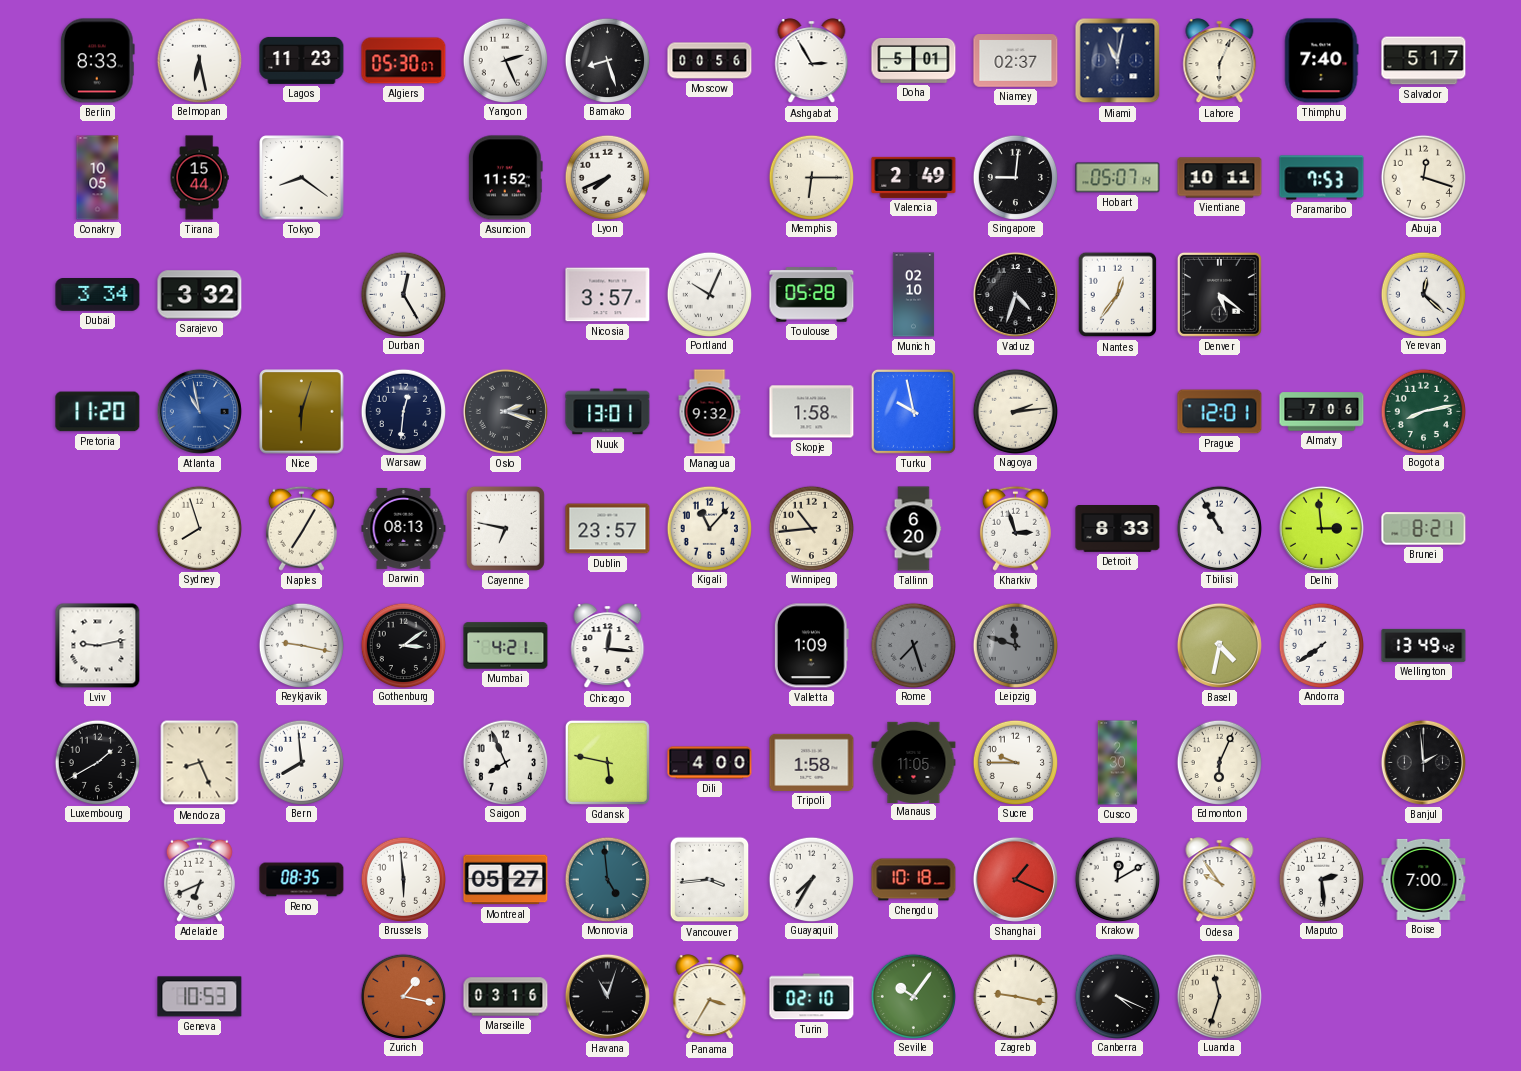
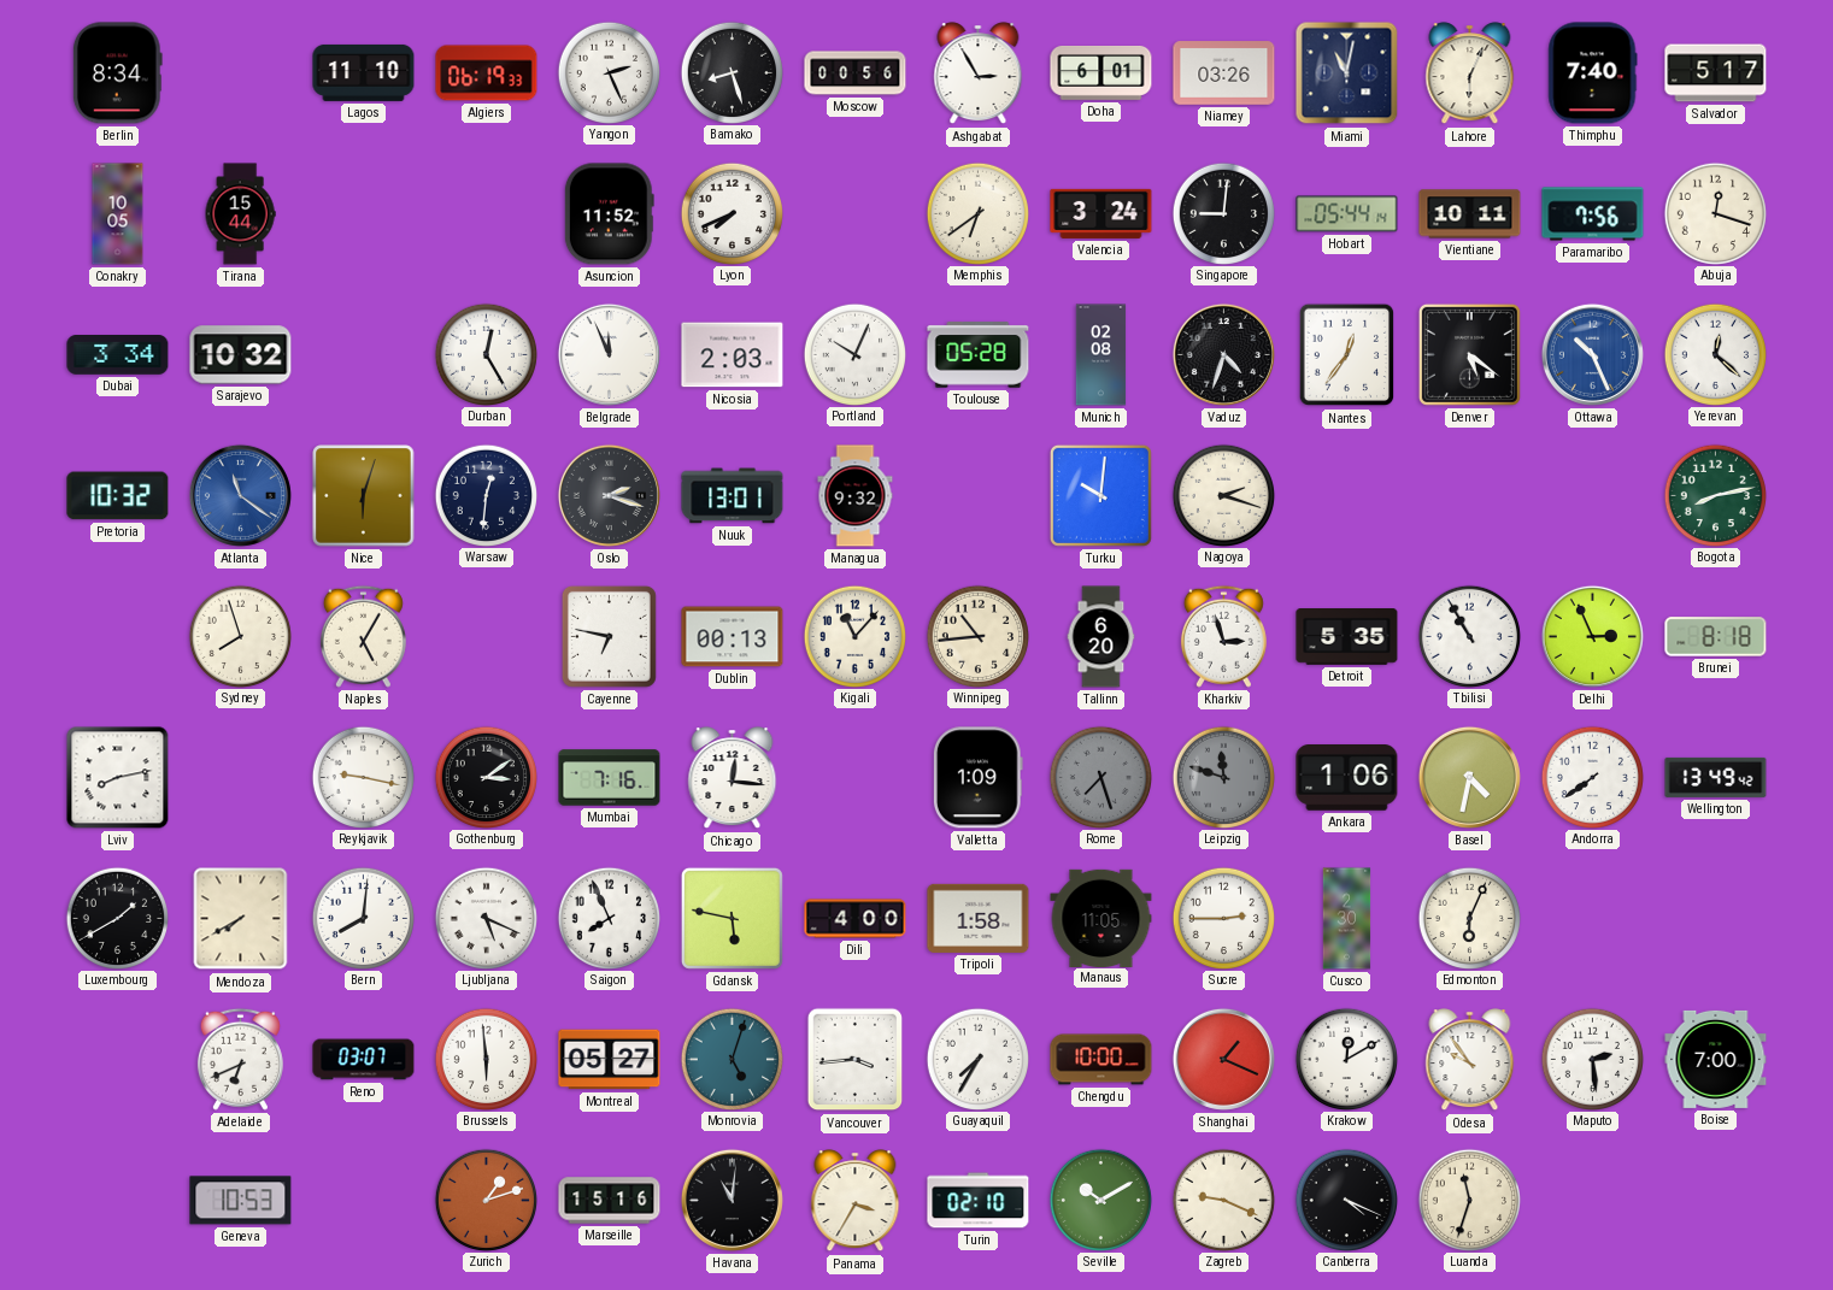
Berlin: 8:33 -> 8:34
Belmopan: 6:28 -> none
Lagos: 11:23 -> 11:10
Algiers: 05:30 -> 06:19
Doha: 5:01 -> 6:01
Niamey: 02:37 -> 03:26
Tokyo: 8:21 -> none
Memphis: 6:15 -> 6:39
Valencia: 2:49 -> 3:24
Hobart: 05:07 -> 05:44
Paramaribo: 7:53 -> 7:56
Sarajevo: 3:32 -> 10:32
Belgrade: none -> 11:56
Nicosia: 3:57 -> 2:03
Munich: 02:10 -> 02:08
Ottawa: none -> 10:26
Pretoria: 11:20 -> 10:32
Atlanta: 10:58 -> 11:21
Skopje: 1:58 -> none
Turku: 9:58 -> 10:01
Nagoya: 2:14 -> 2:18
Prague: 12:01 -> none
Almaty: 7:06 -> none
Naples: 7:05 -> 5:05
Darwin: 08:13 -> none
Dublin: 23:57 -> 00:13
Detroit: 8:33 -> 5:35
Delhi: 2:59 -> 2:56
Brunei: 8:21 -> 8:18
Lviv: 9:13 -> 8:13
Mumbai: 4:21 -> 7:16
Ankara: none -> 1:06
Mendoza: 8:26 -> 7:40
Bern: 7:59 -> 8:01
Ljubljana: none -> 5:19
Sucre: 9:45 -> 2:45
Banjul: 1:59 -> none
Reno: 08:35 -> 03:07
Monrovia: 4:59 -> 5:03
Chengdu: 10:18 -> 10:00
Zurich: 1:17 -> 1:12
Marseille: 03:16 -> 15:16
Havana: 11:03 -> 11:01
Seville: 10:06 -> 10:10
Zagreb: 9:17 -> 9:19
